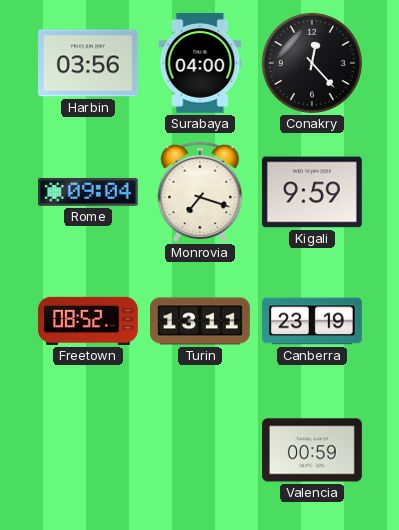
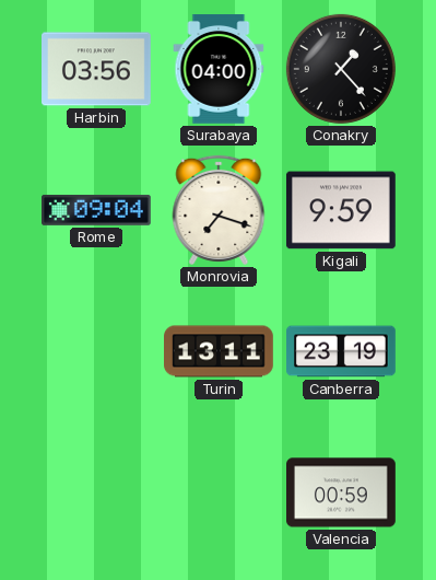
Conakry: 12:23 -> 1:23
Freetown: 08:52 -> none
